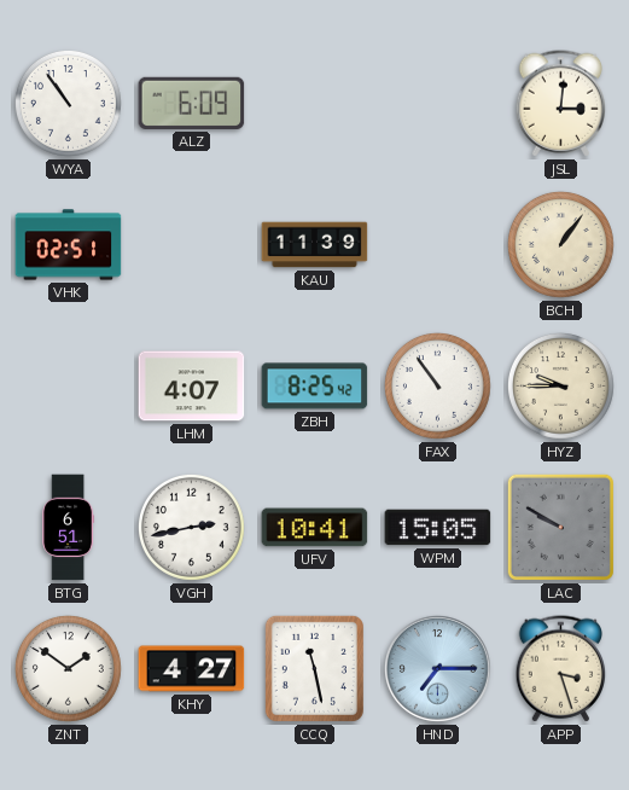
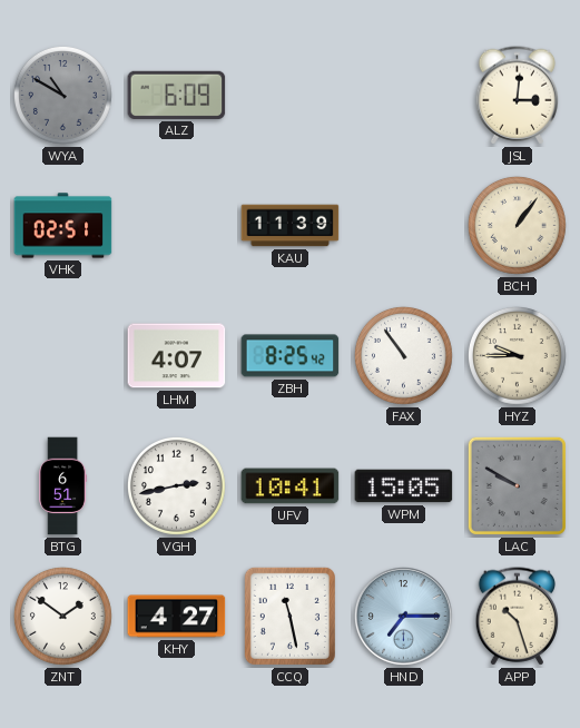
WYA: 10:54 -> 10:50
WYA dial: white -> grey
APP: 3:27 -> 10:27
